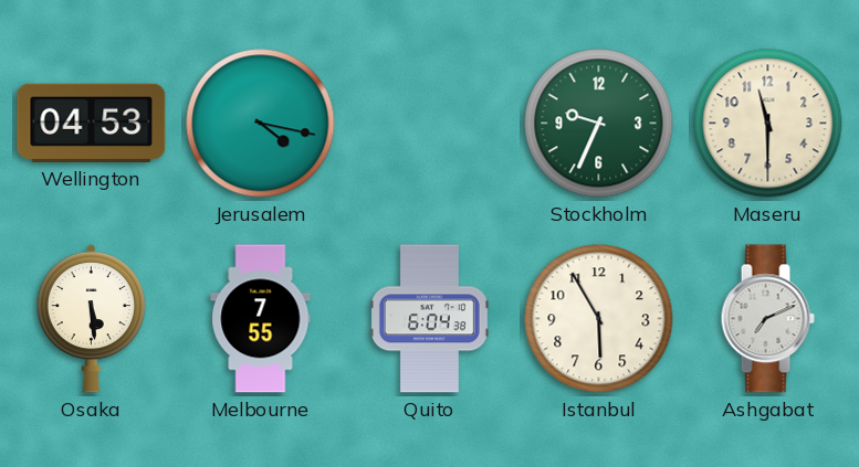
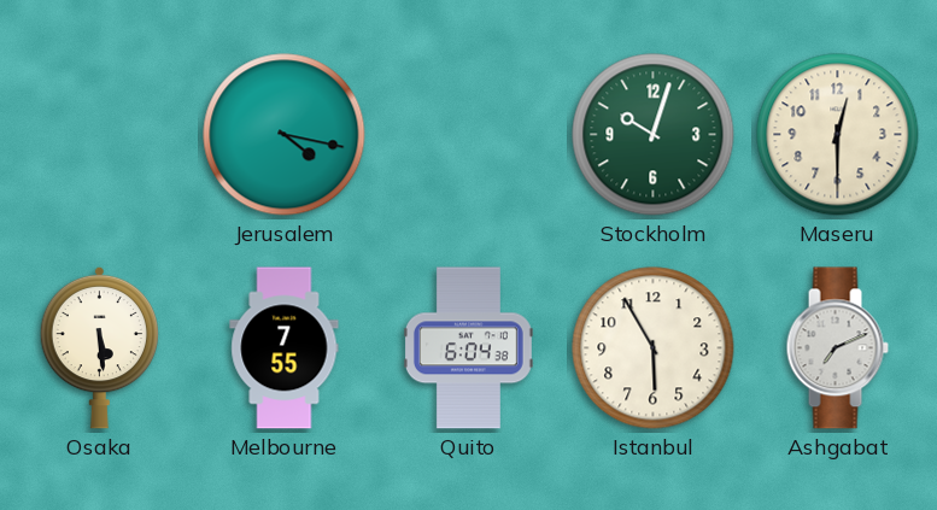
Wellington: 04:53 -> none
Stockholm: 9:34 -> 10:03
Maseru: 11:30 -> 12:30
